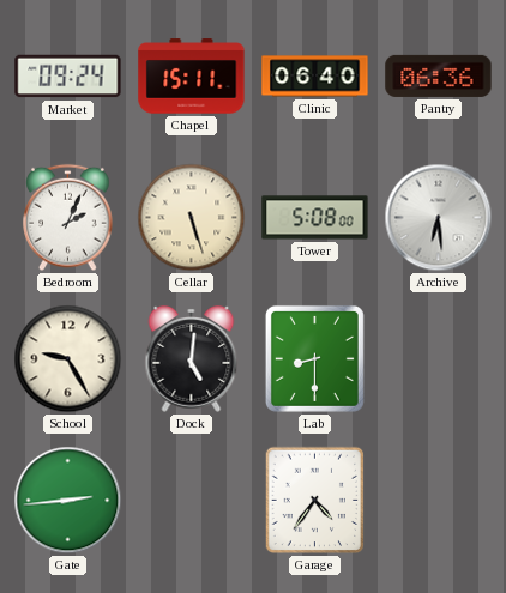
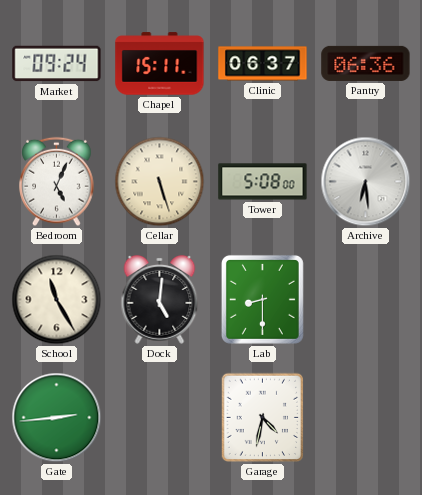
Clinic: 06:40 -> 06:37
Bedroom: 2:04 -> 5:04
School: 9:25 -> 11:25
Garage: 4:36 -> 4:32
